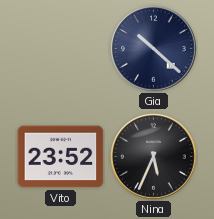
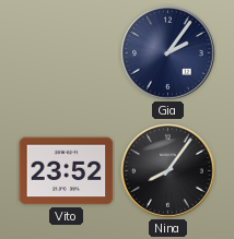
Gia: 10:22 -> 2:06
Nina: 5:34 -> 8:06
